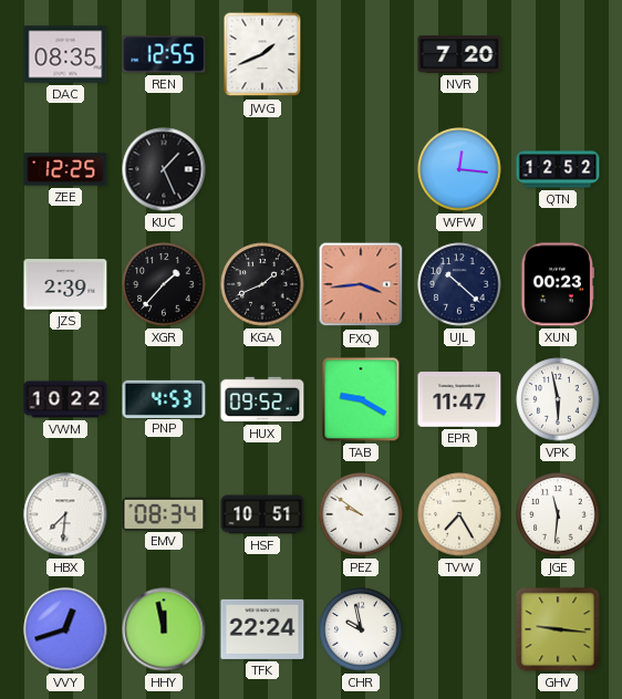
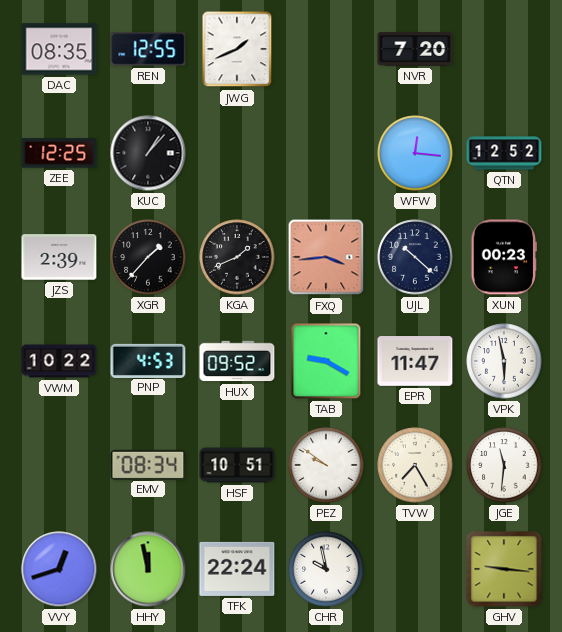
KUC: 1:26 -> 1:07
HBX: 7:31 -> none
